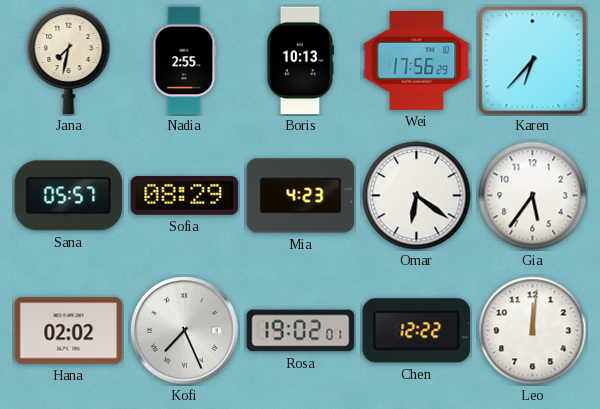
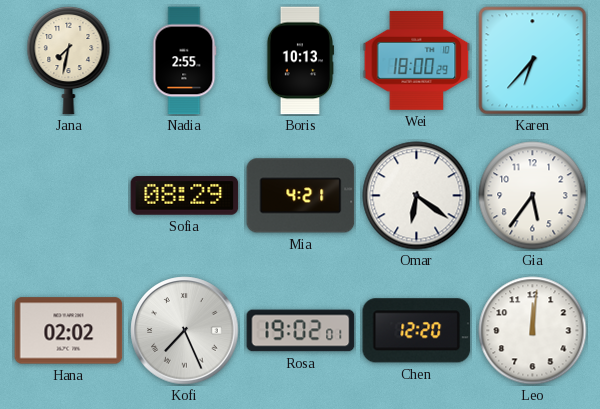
Wei: 17:56 -> 18:00
Sana: 05:57 -> none
Mia: 4:23 -> 4:21
Chen: 12:22 -> 12:20
